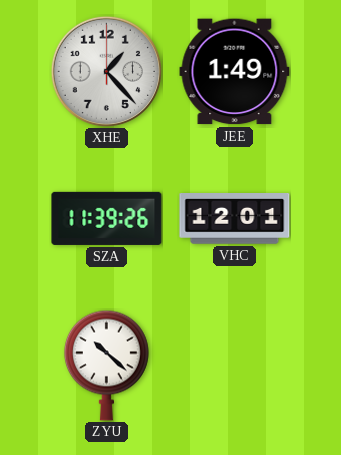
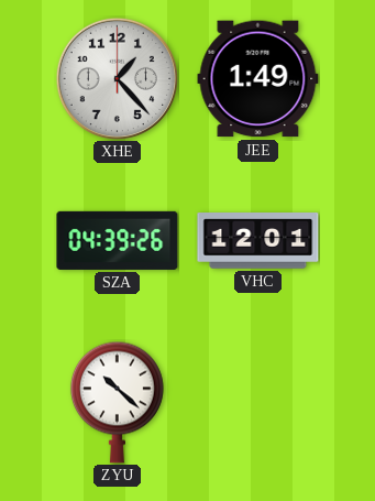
SZA: 11:39 -> 04:39
